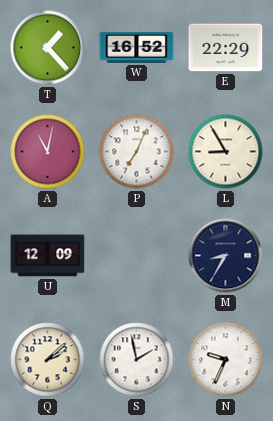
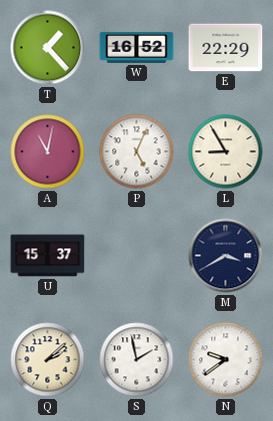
P: 7:04 -> 5:04
U: 12:09 -> 15:37
M: 8:35 -> 3:40
N: 9:34 -> 9:39
